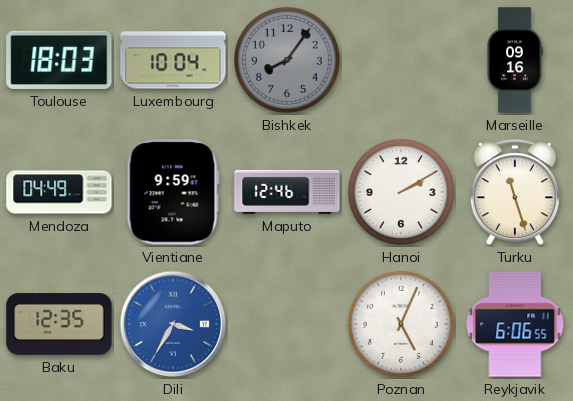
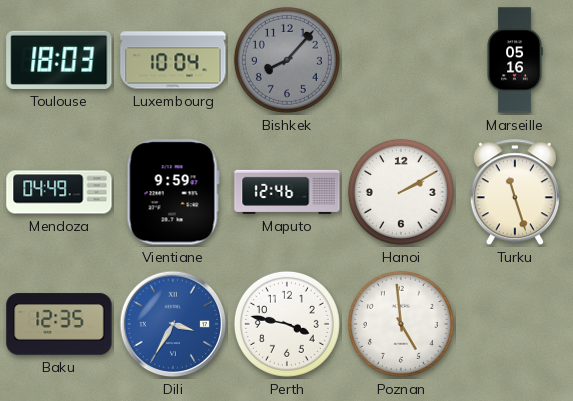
Bishkek: 8:06 -> 8:07
Marseille: 09:16 -> 05:16
Perth: none -> 3:47
Poznan: 5:04 -> 4:59
Reykjavik: 6:06 -> none
